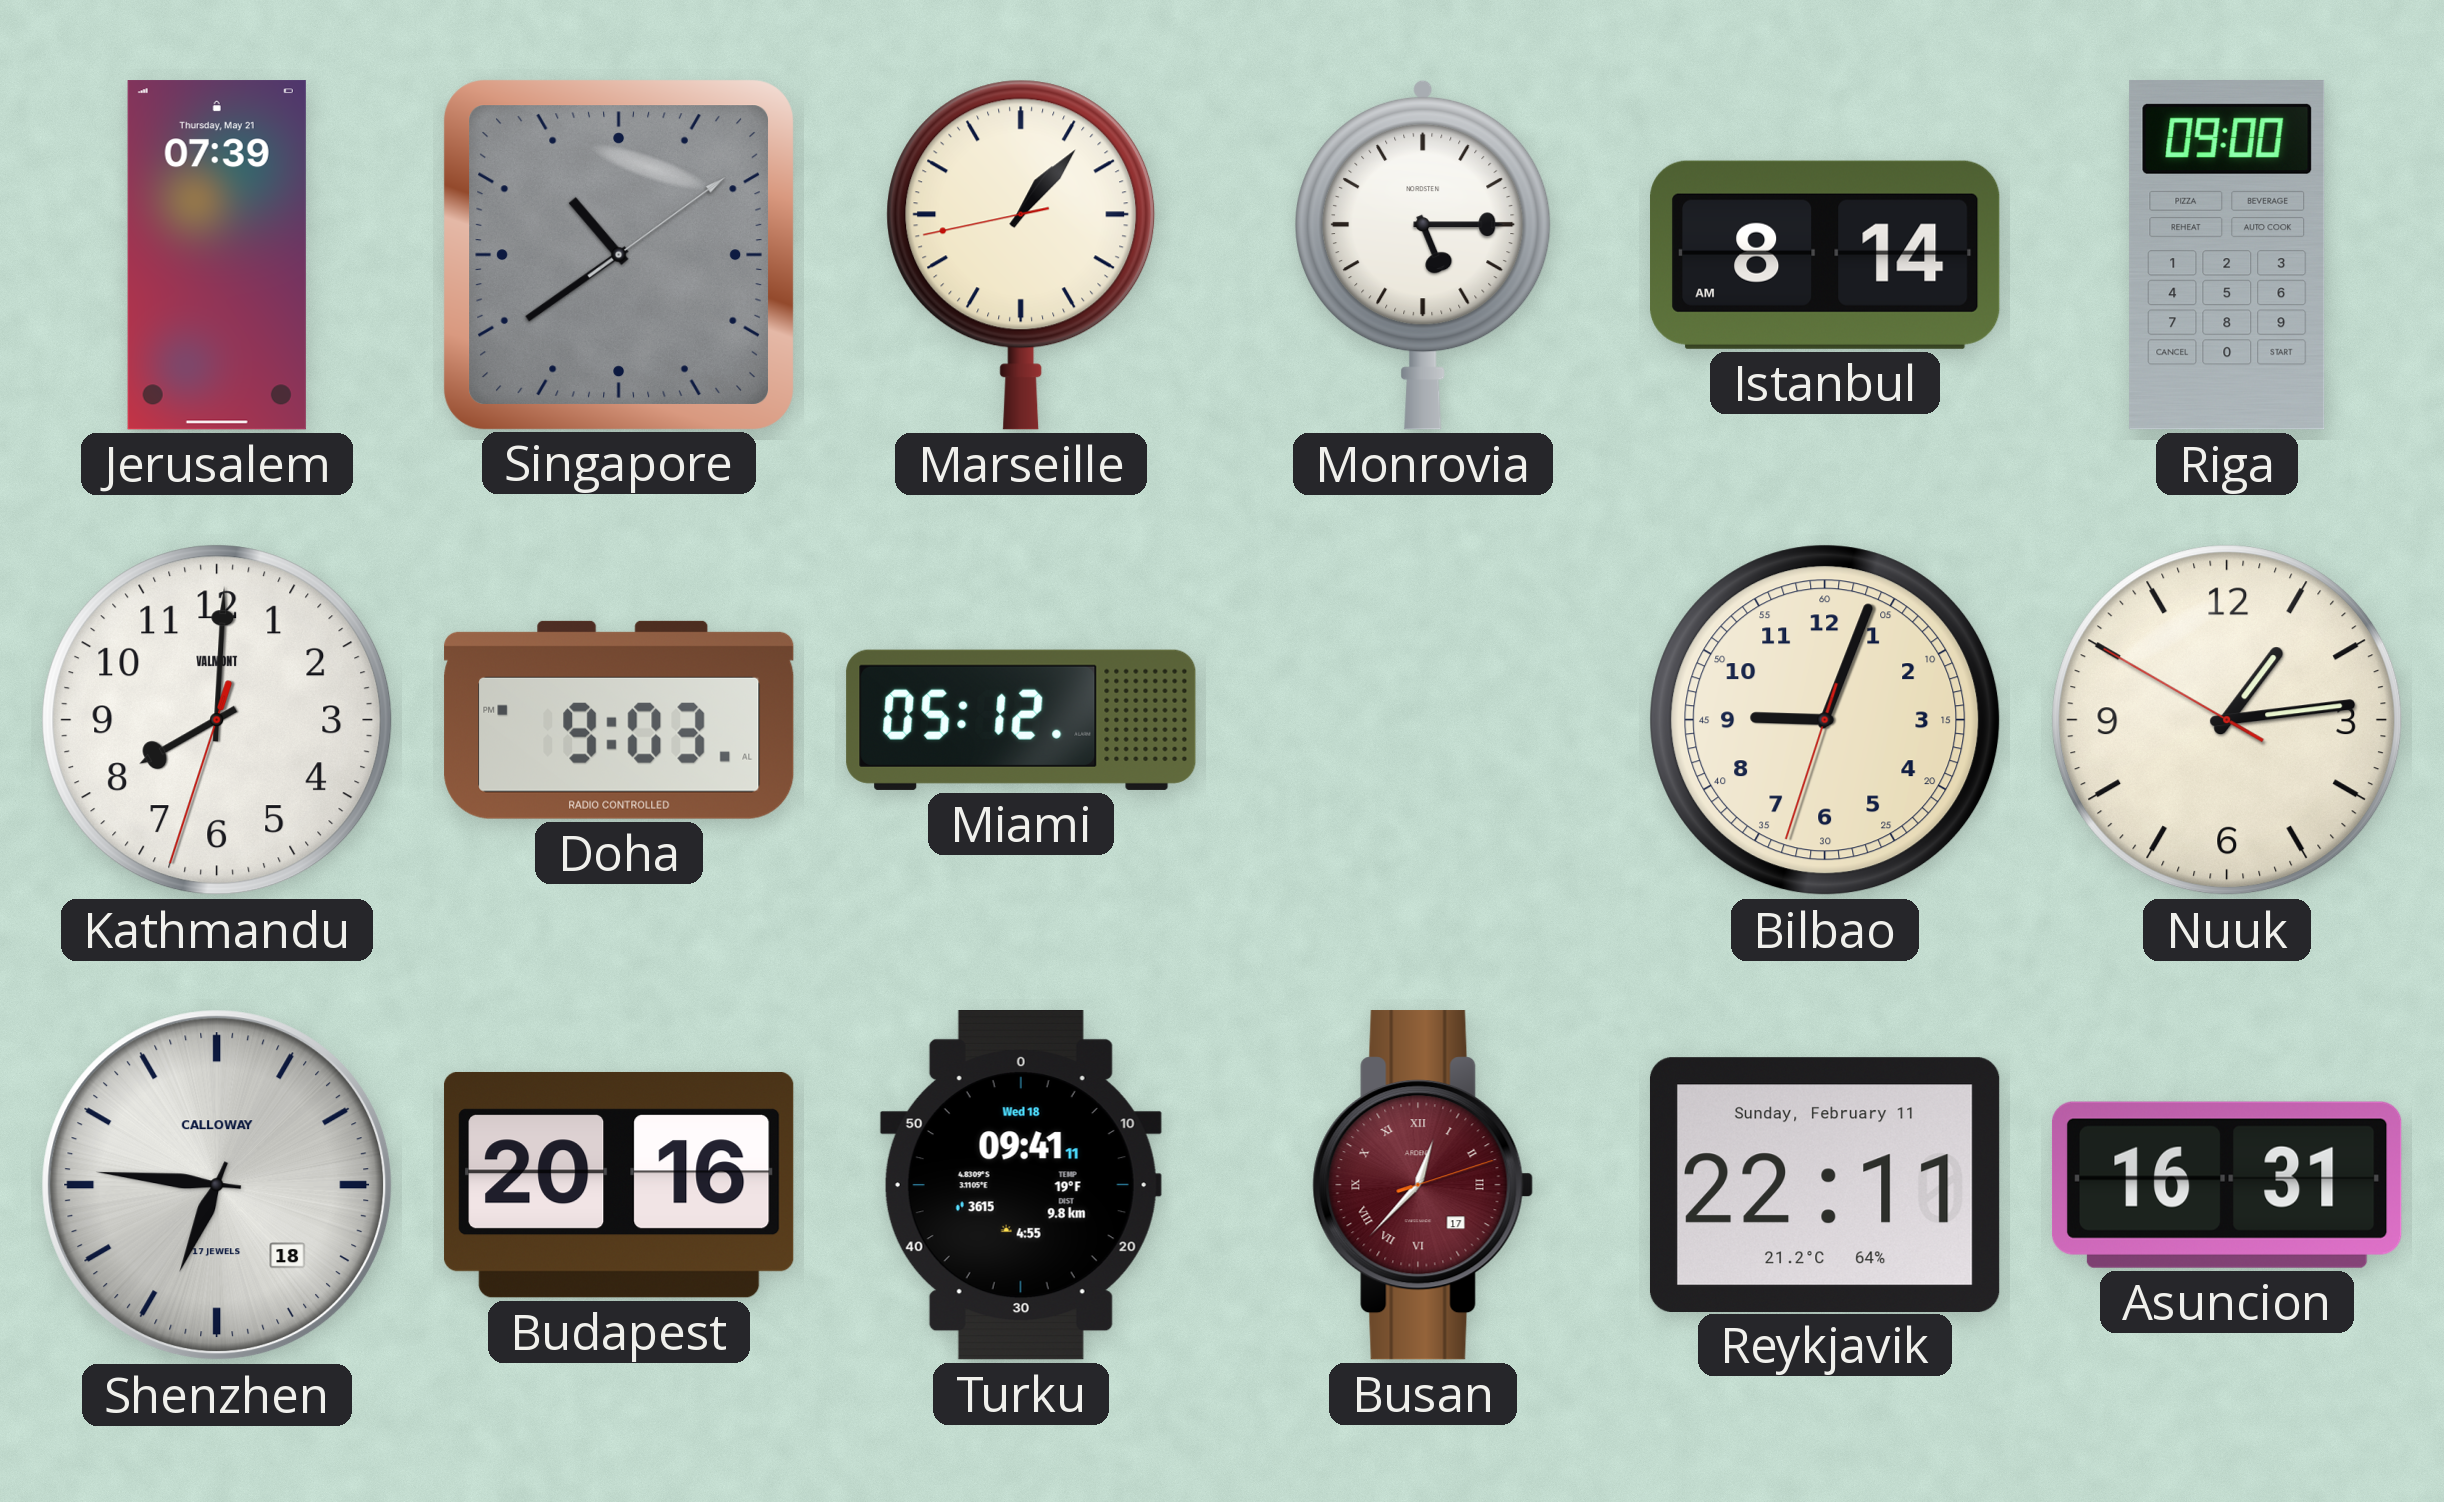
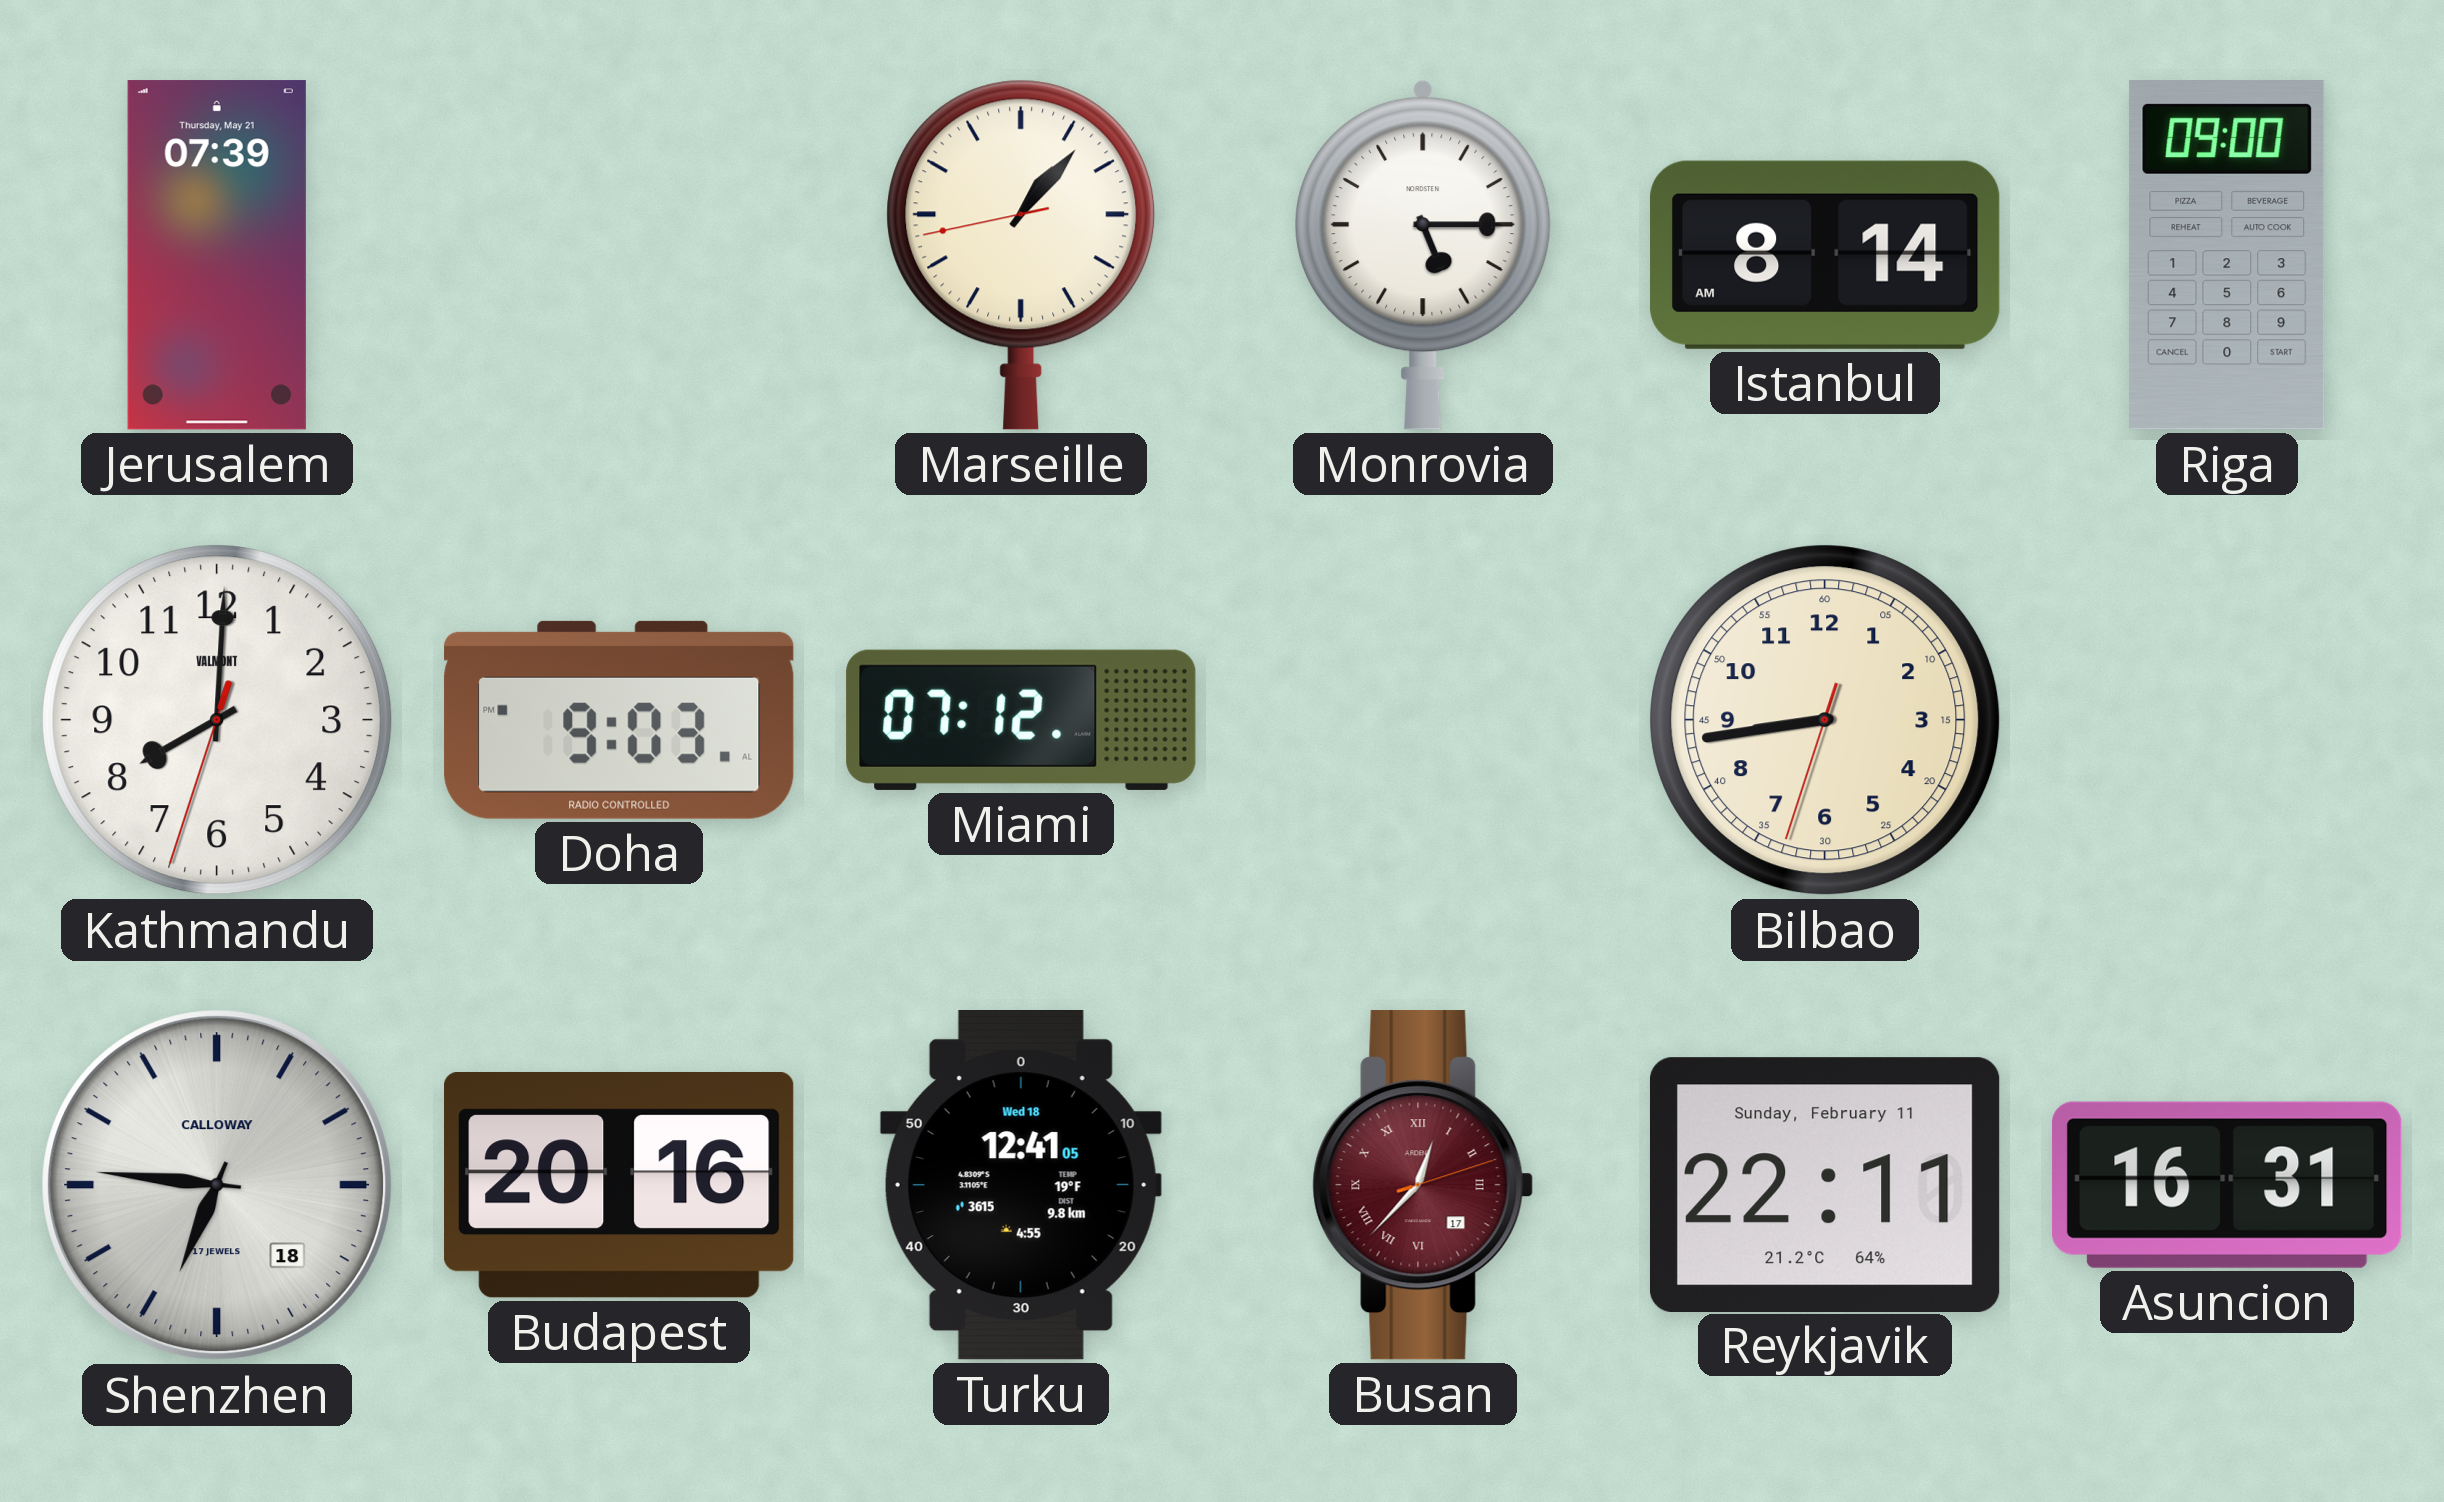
Singapore: 10:39 -> none
Miami: 05:12 -> 07:12
Bilbao: 9:03 -> 8:43
Nuuk: 1:13 -> none
Turku: 09:41 -> 12:41
